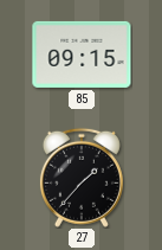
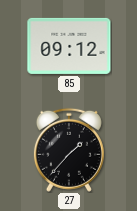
85: 09:15 -> 09:12
